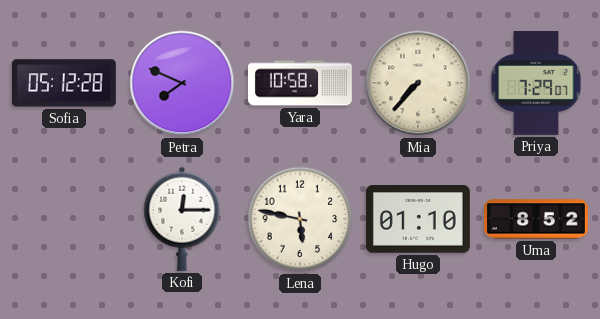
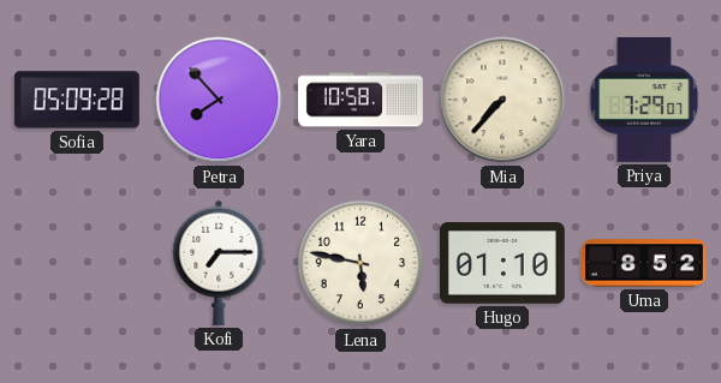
Sofia: 05:12 -> 05:09
Petra: 7:49 -> 7:53
Kofi: 12:15 -> 7:15
